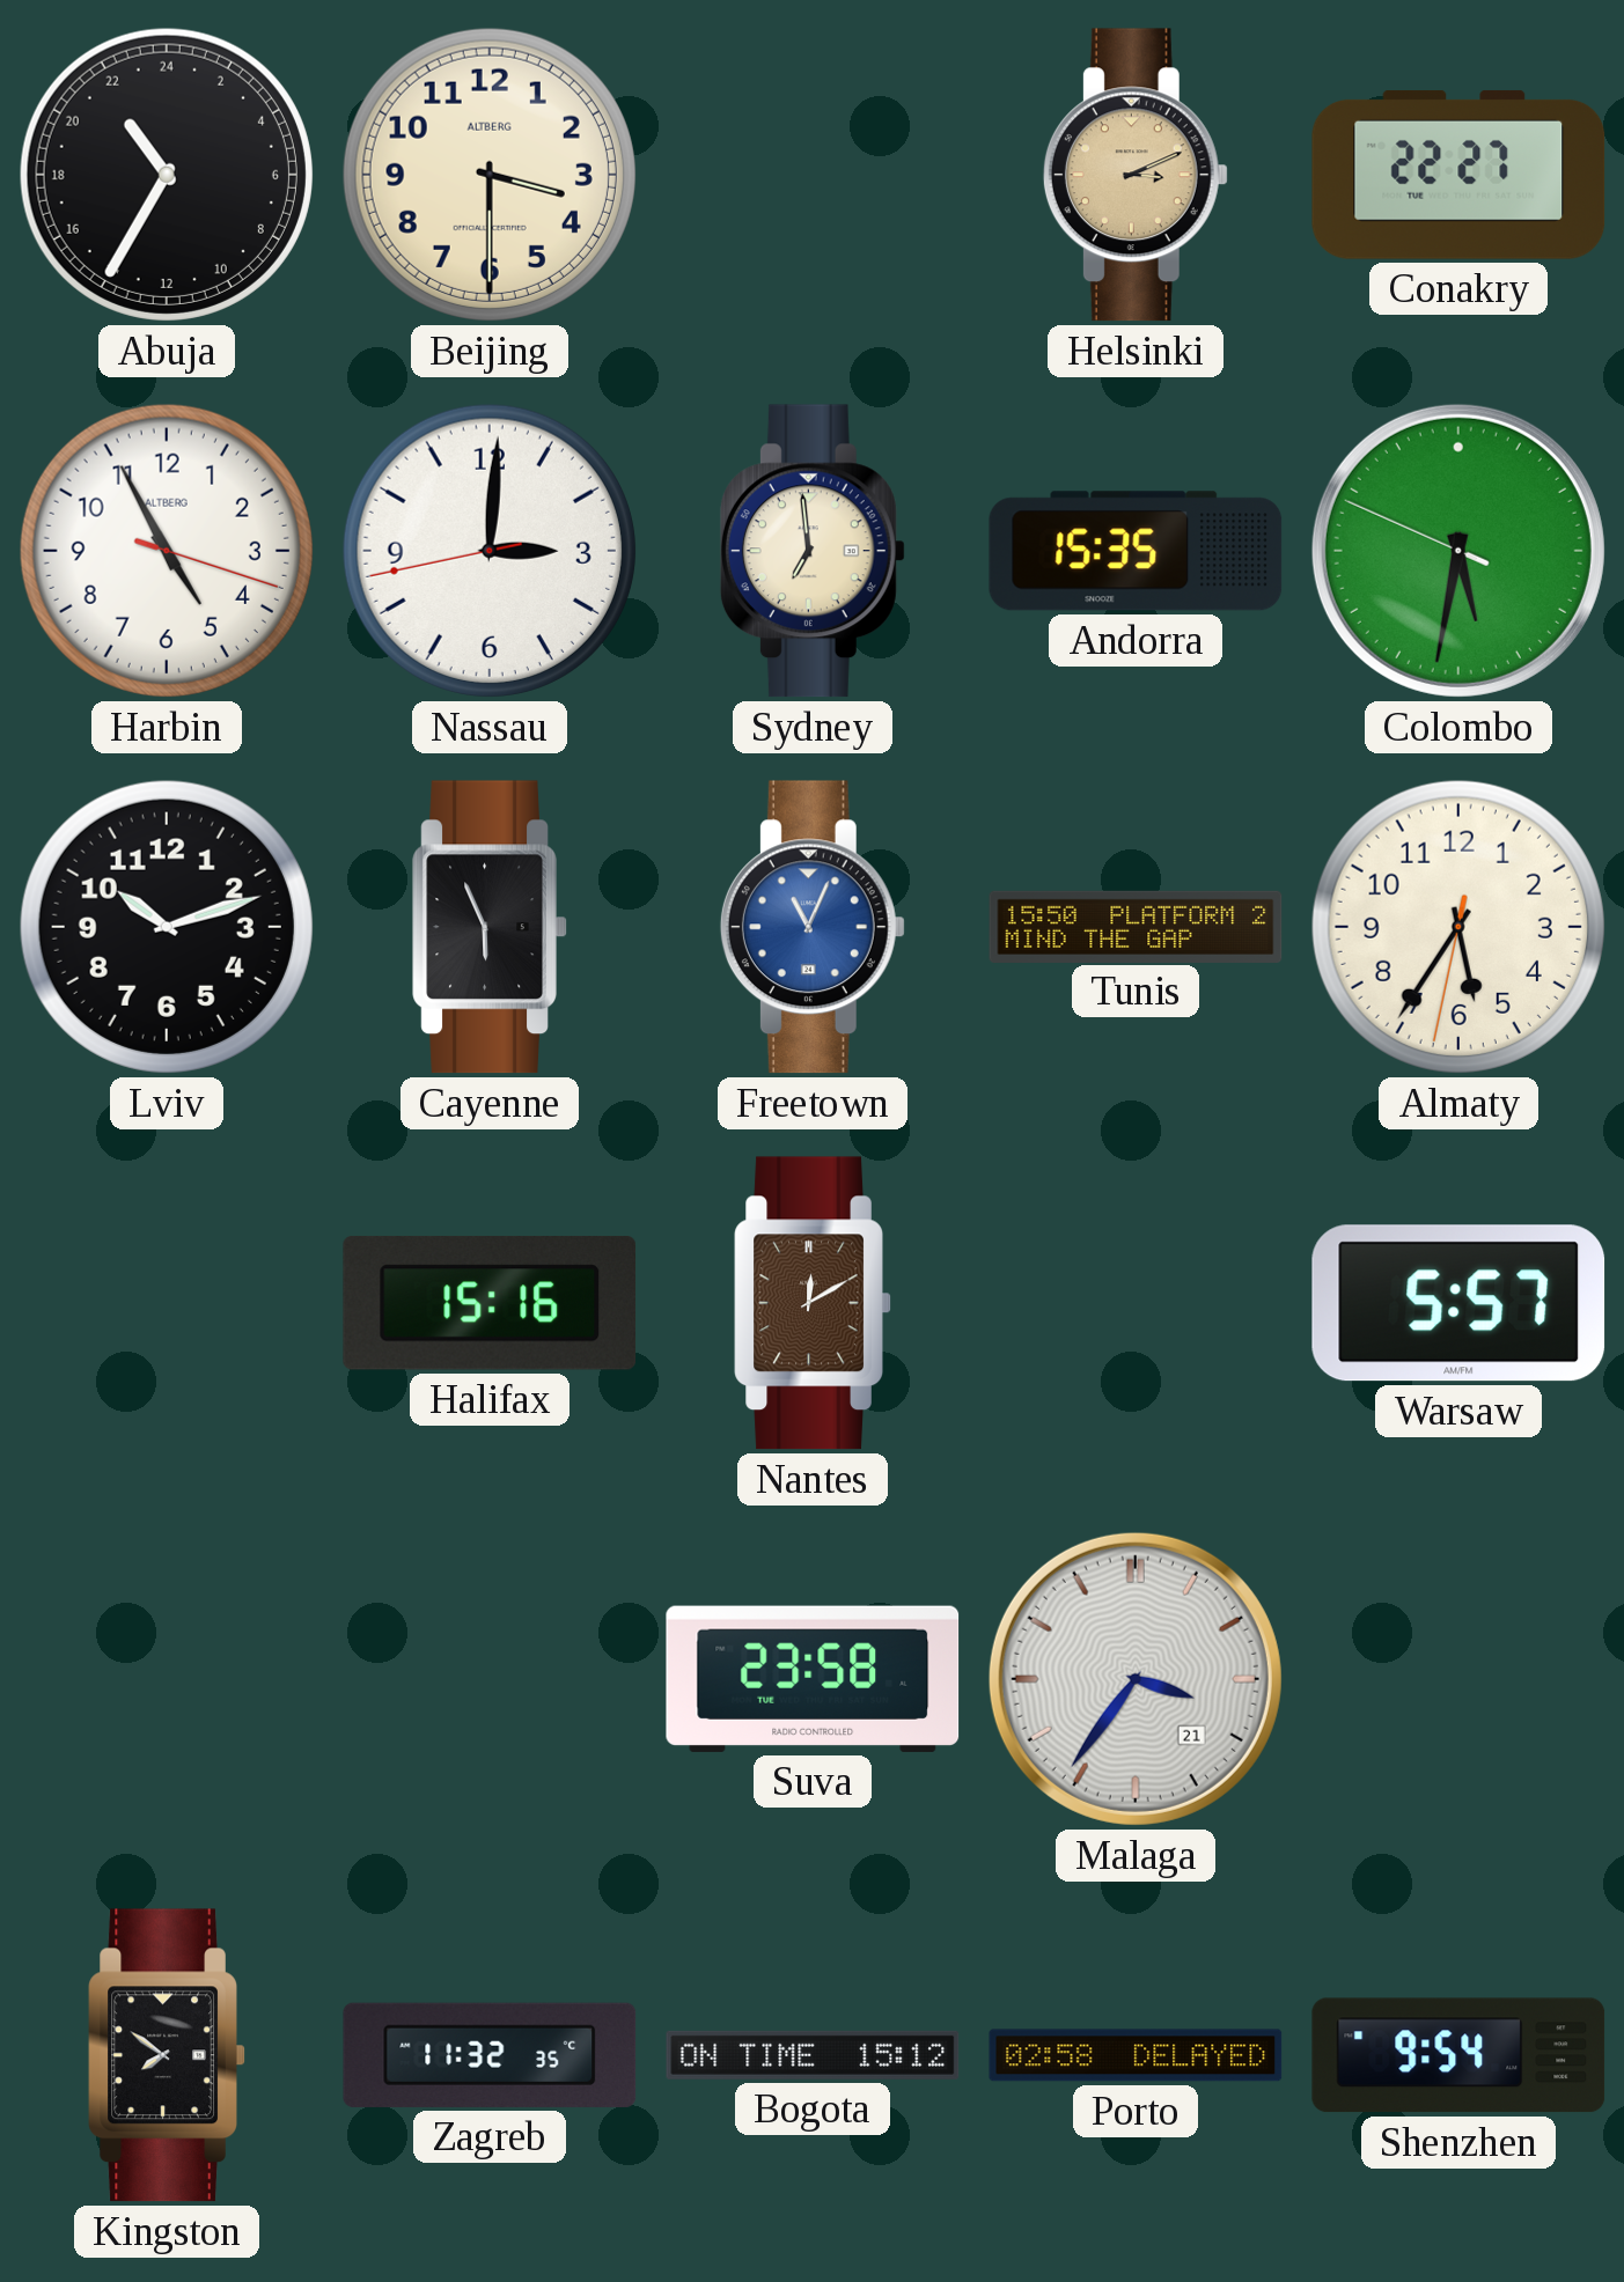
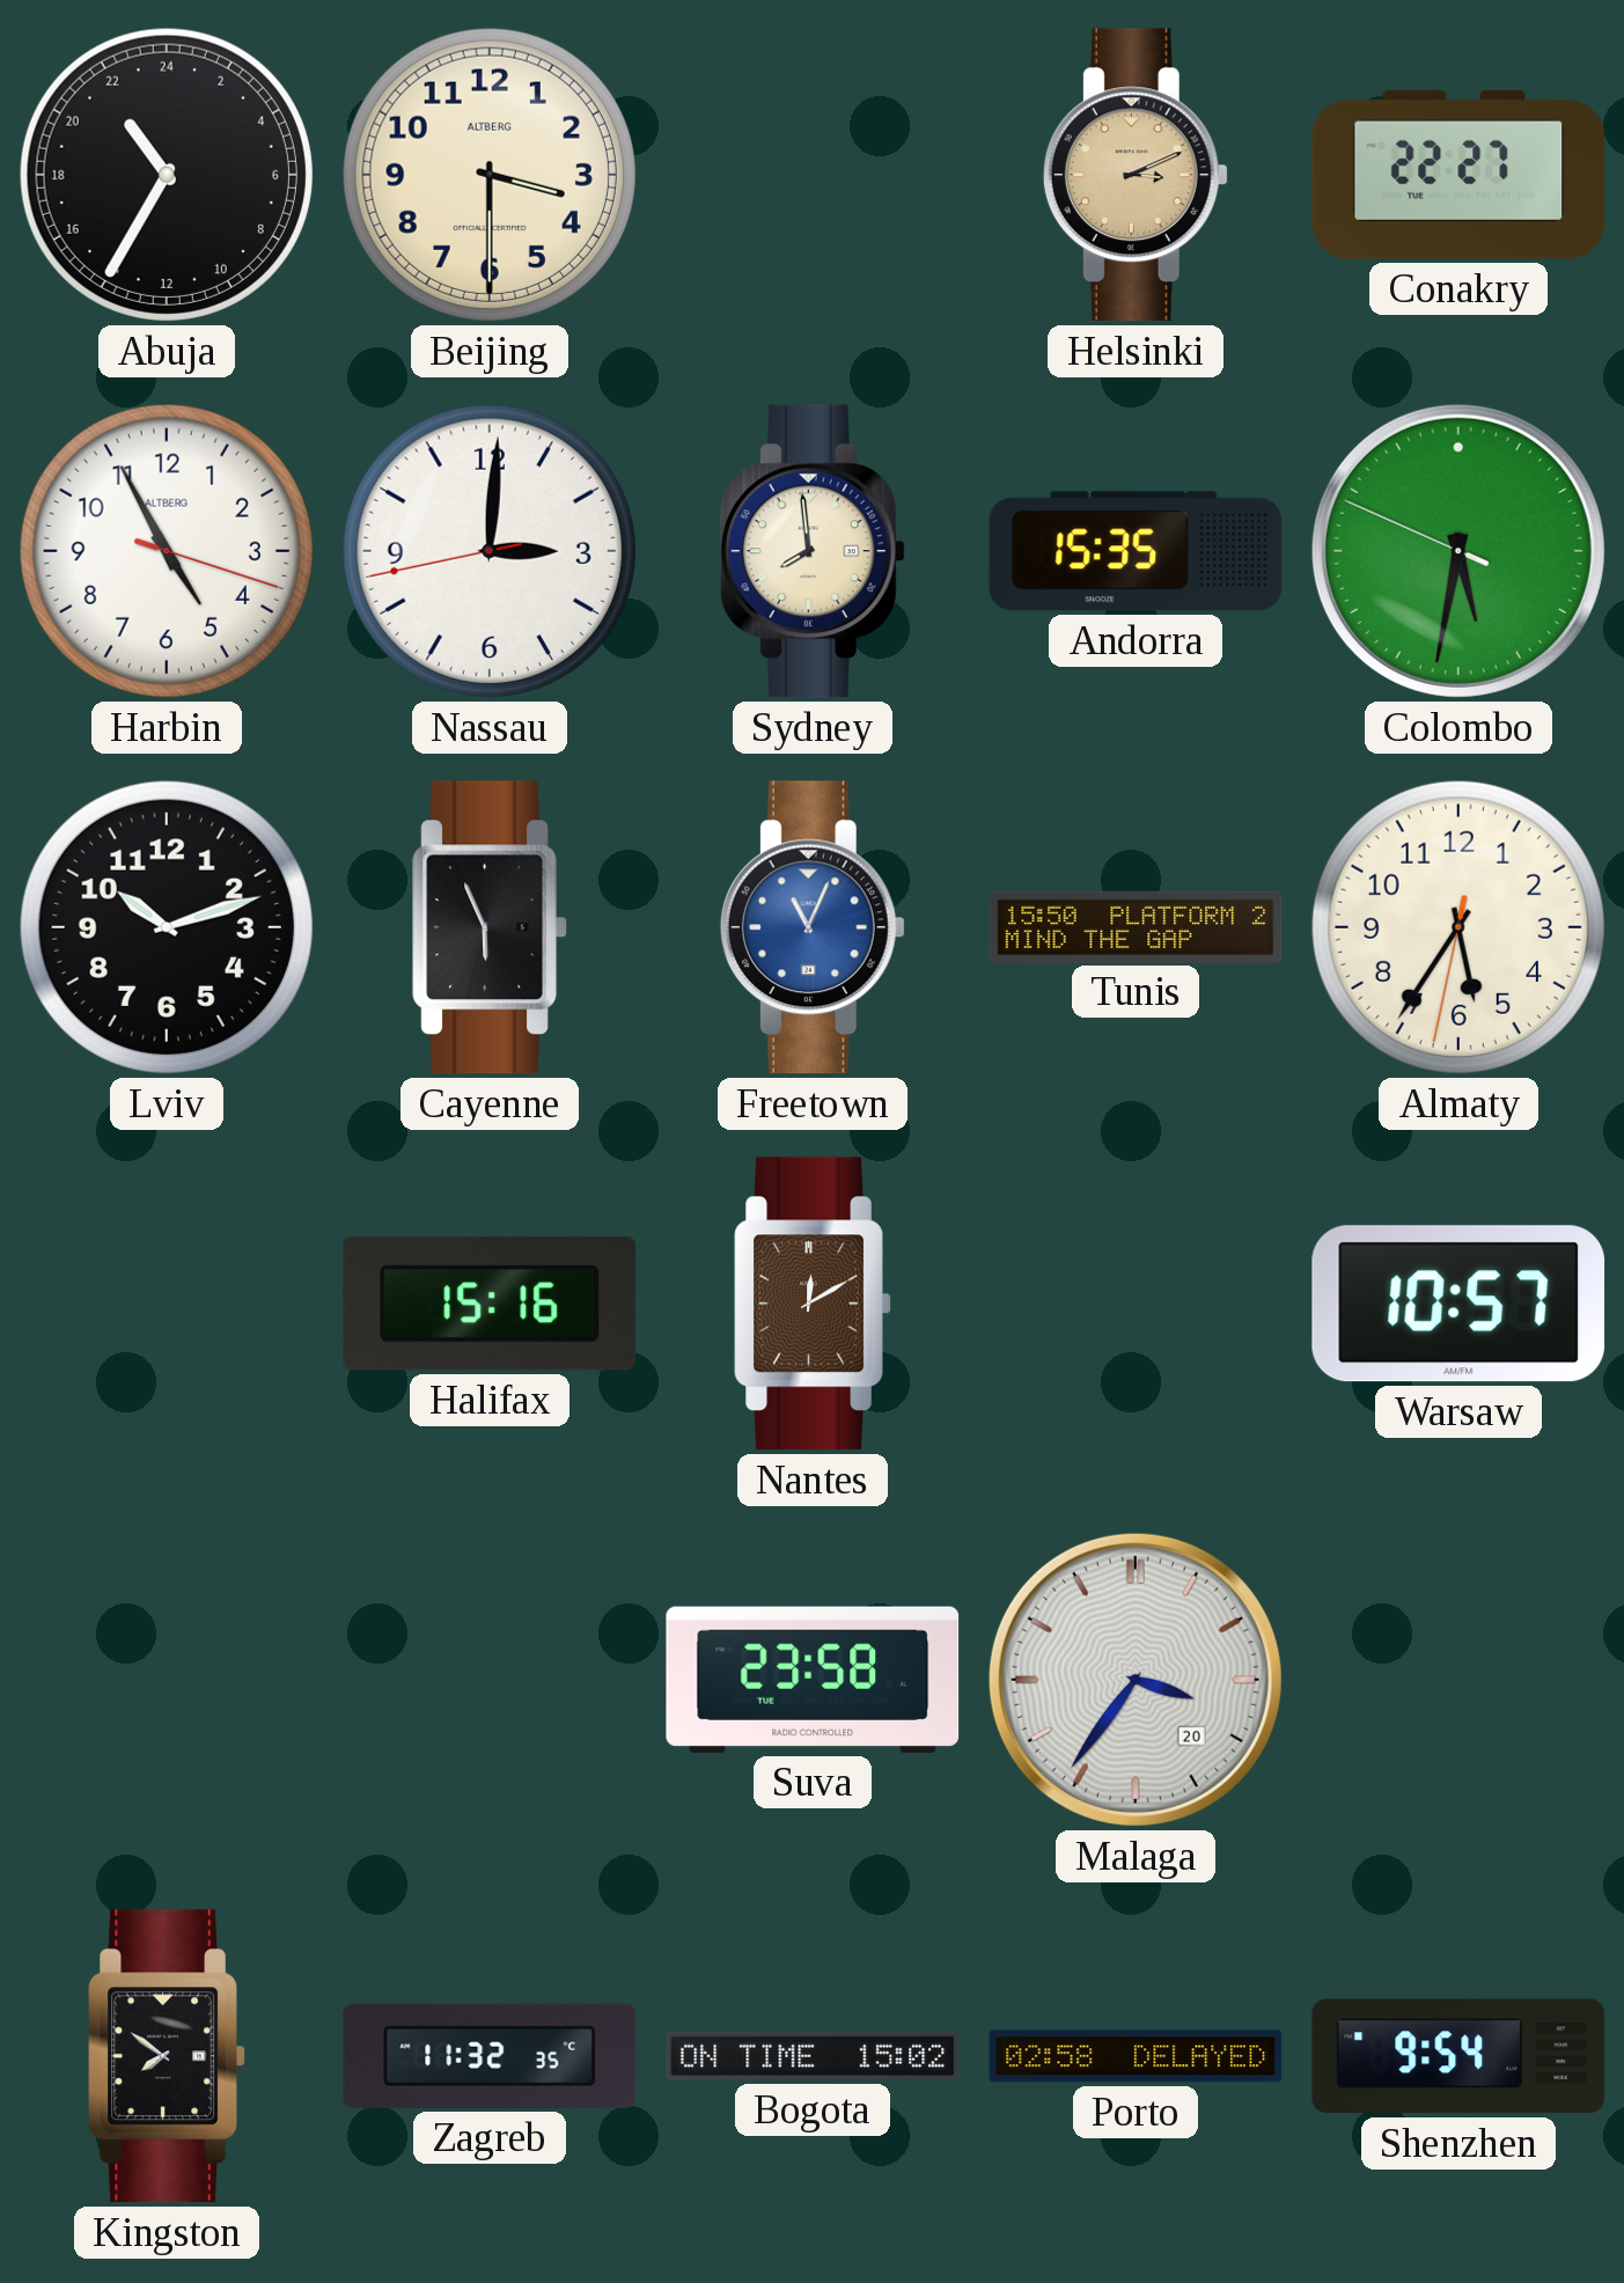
Sydney: 6:59 -> 7:59
Warsaw: 5:57 -> 10:57
Malaga date: 21 -> 20
Bogota: 15:12 -> 15:02
